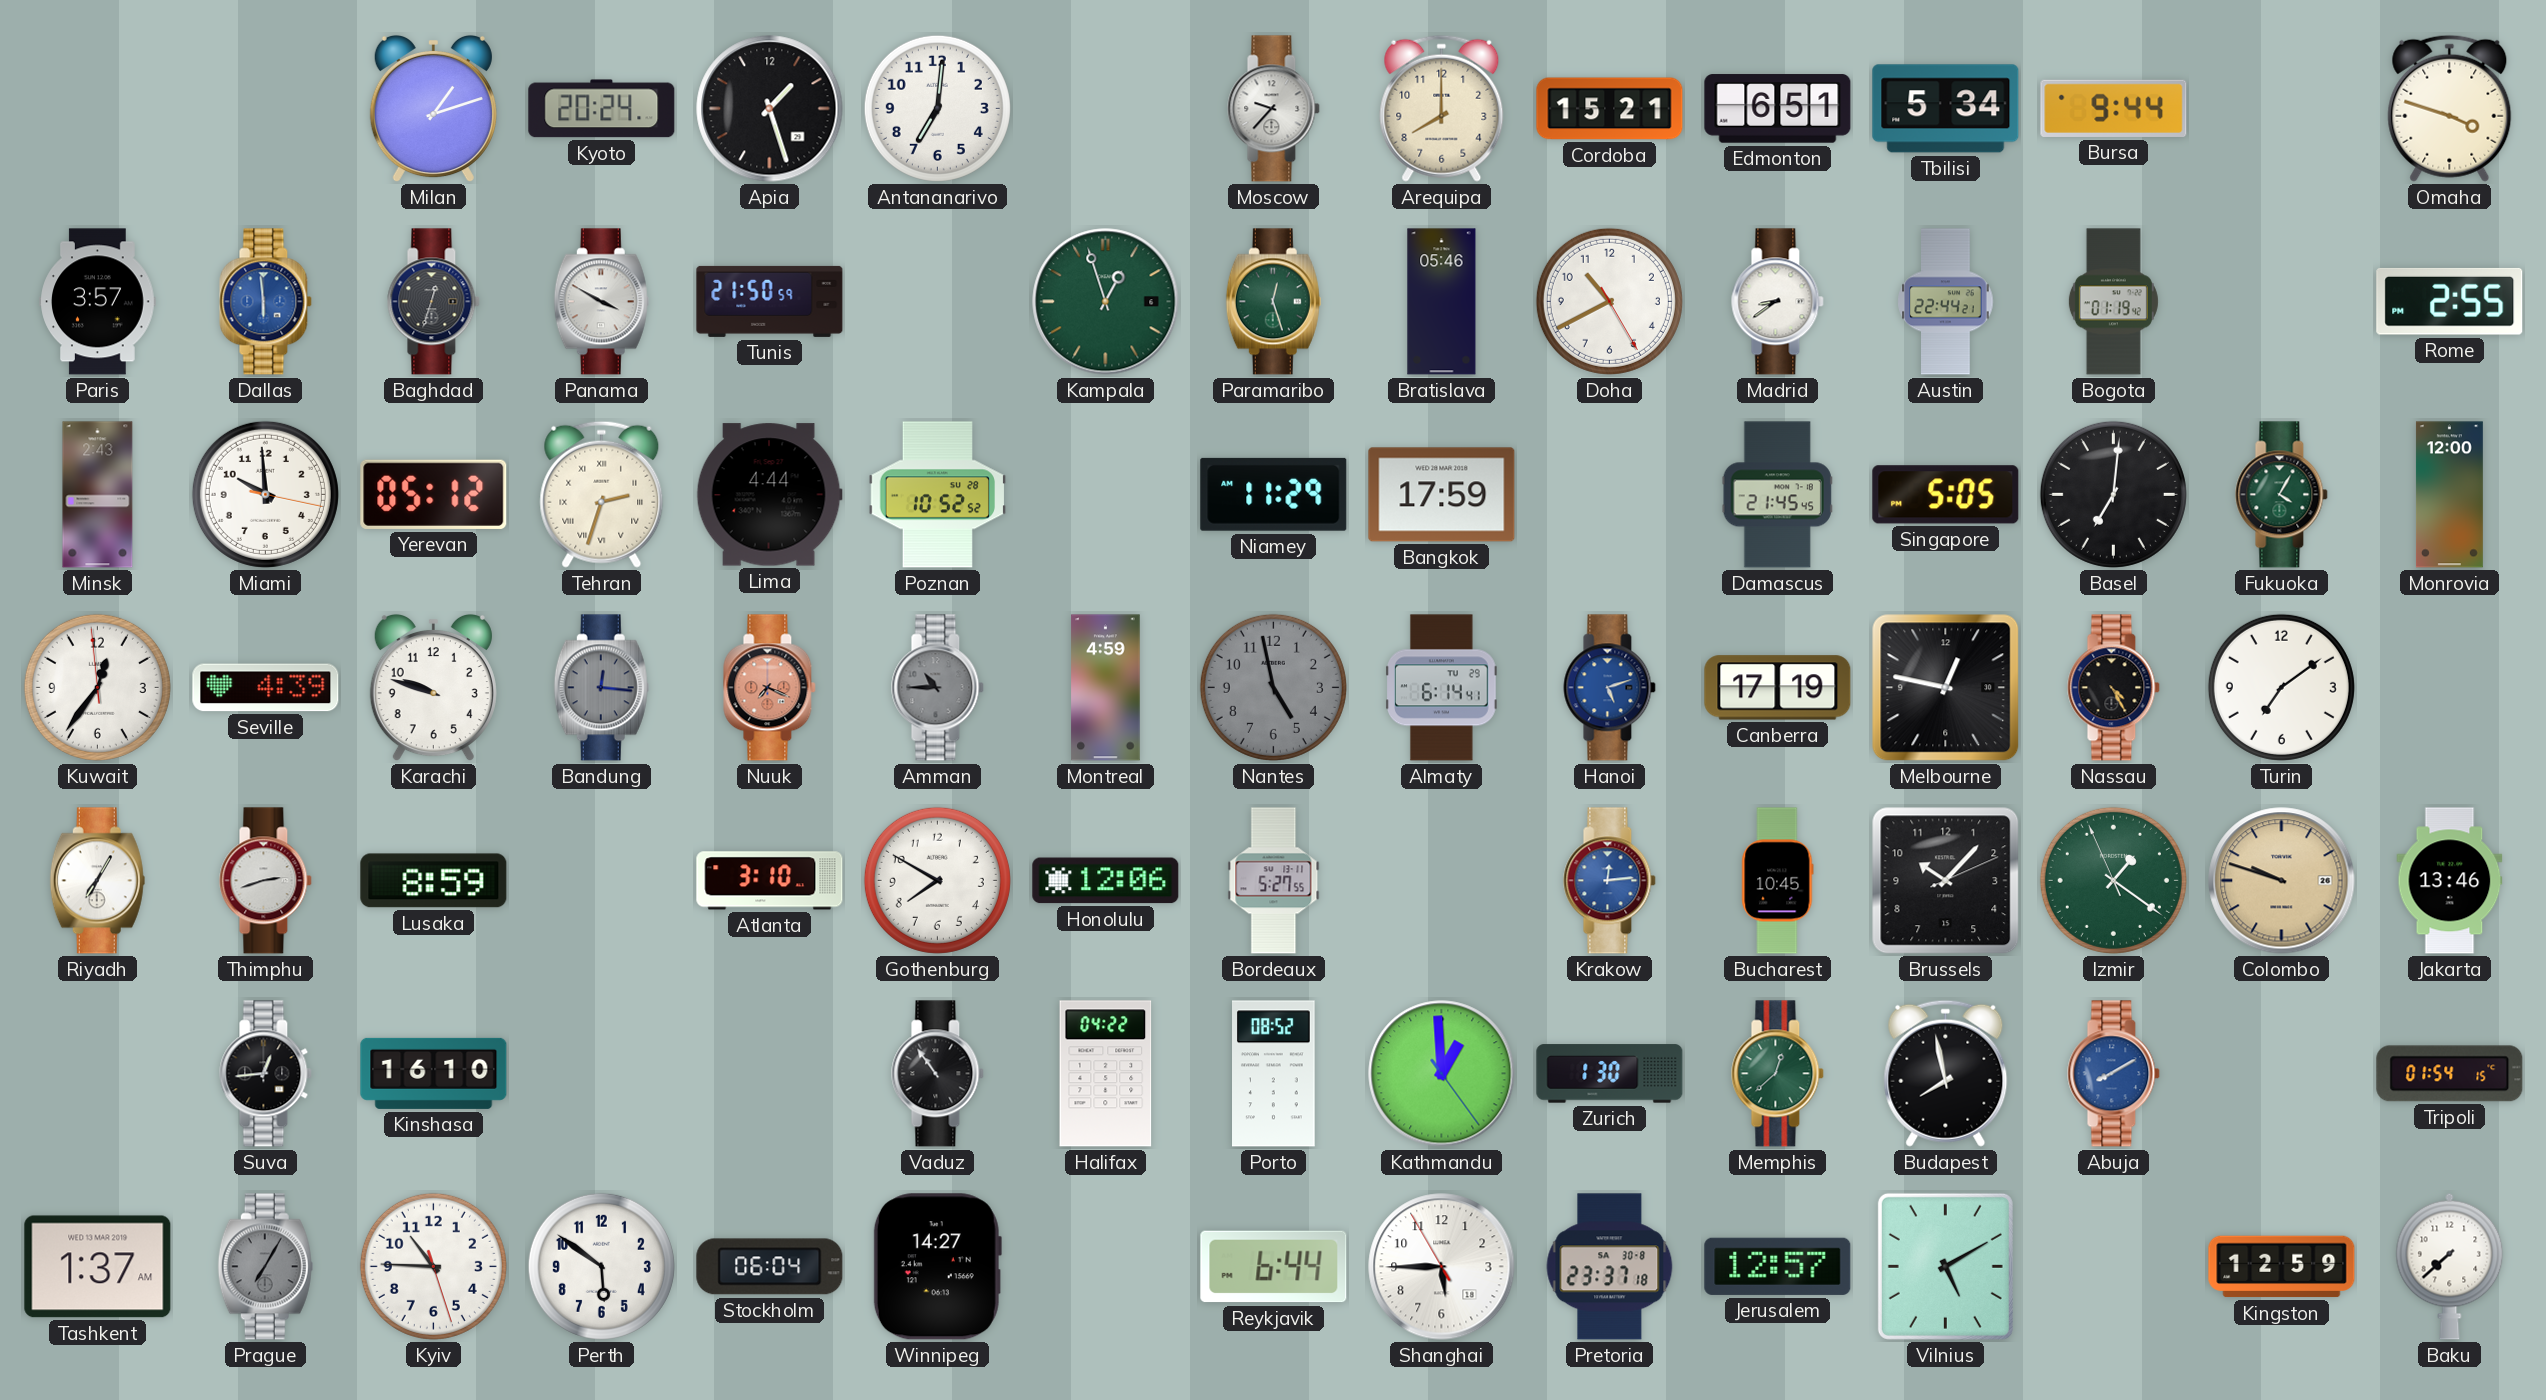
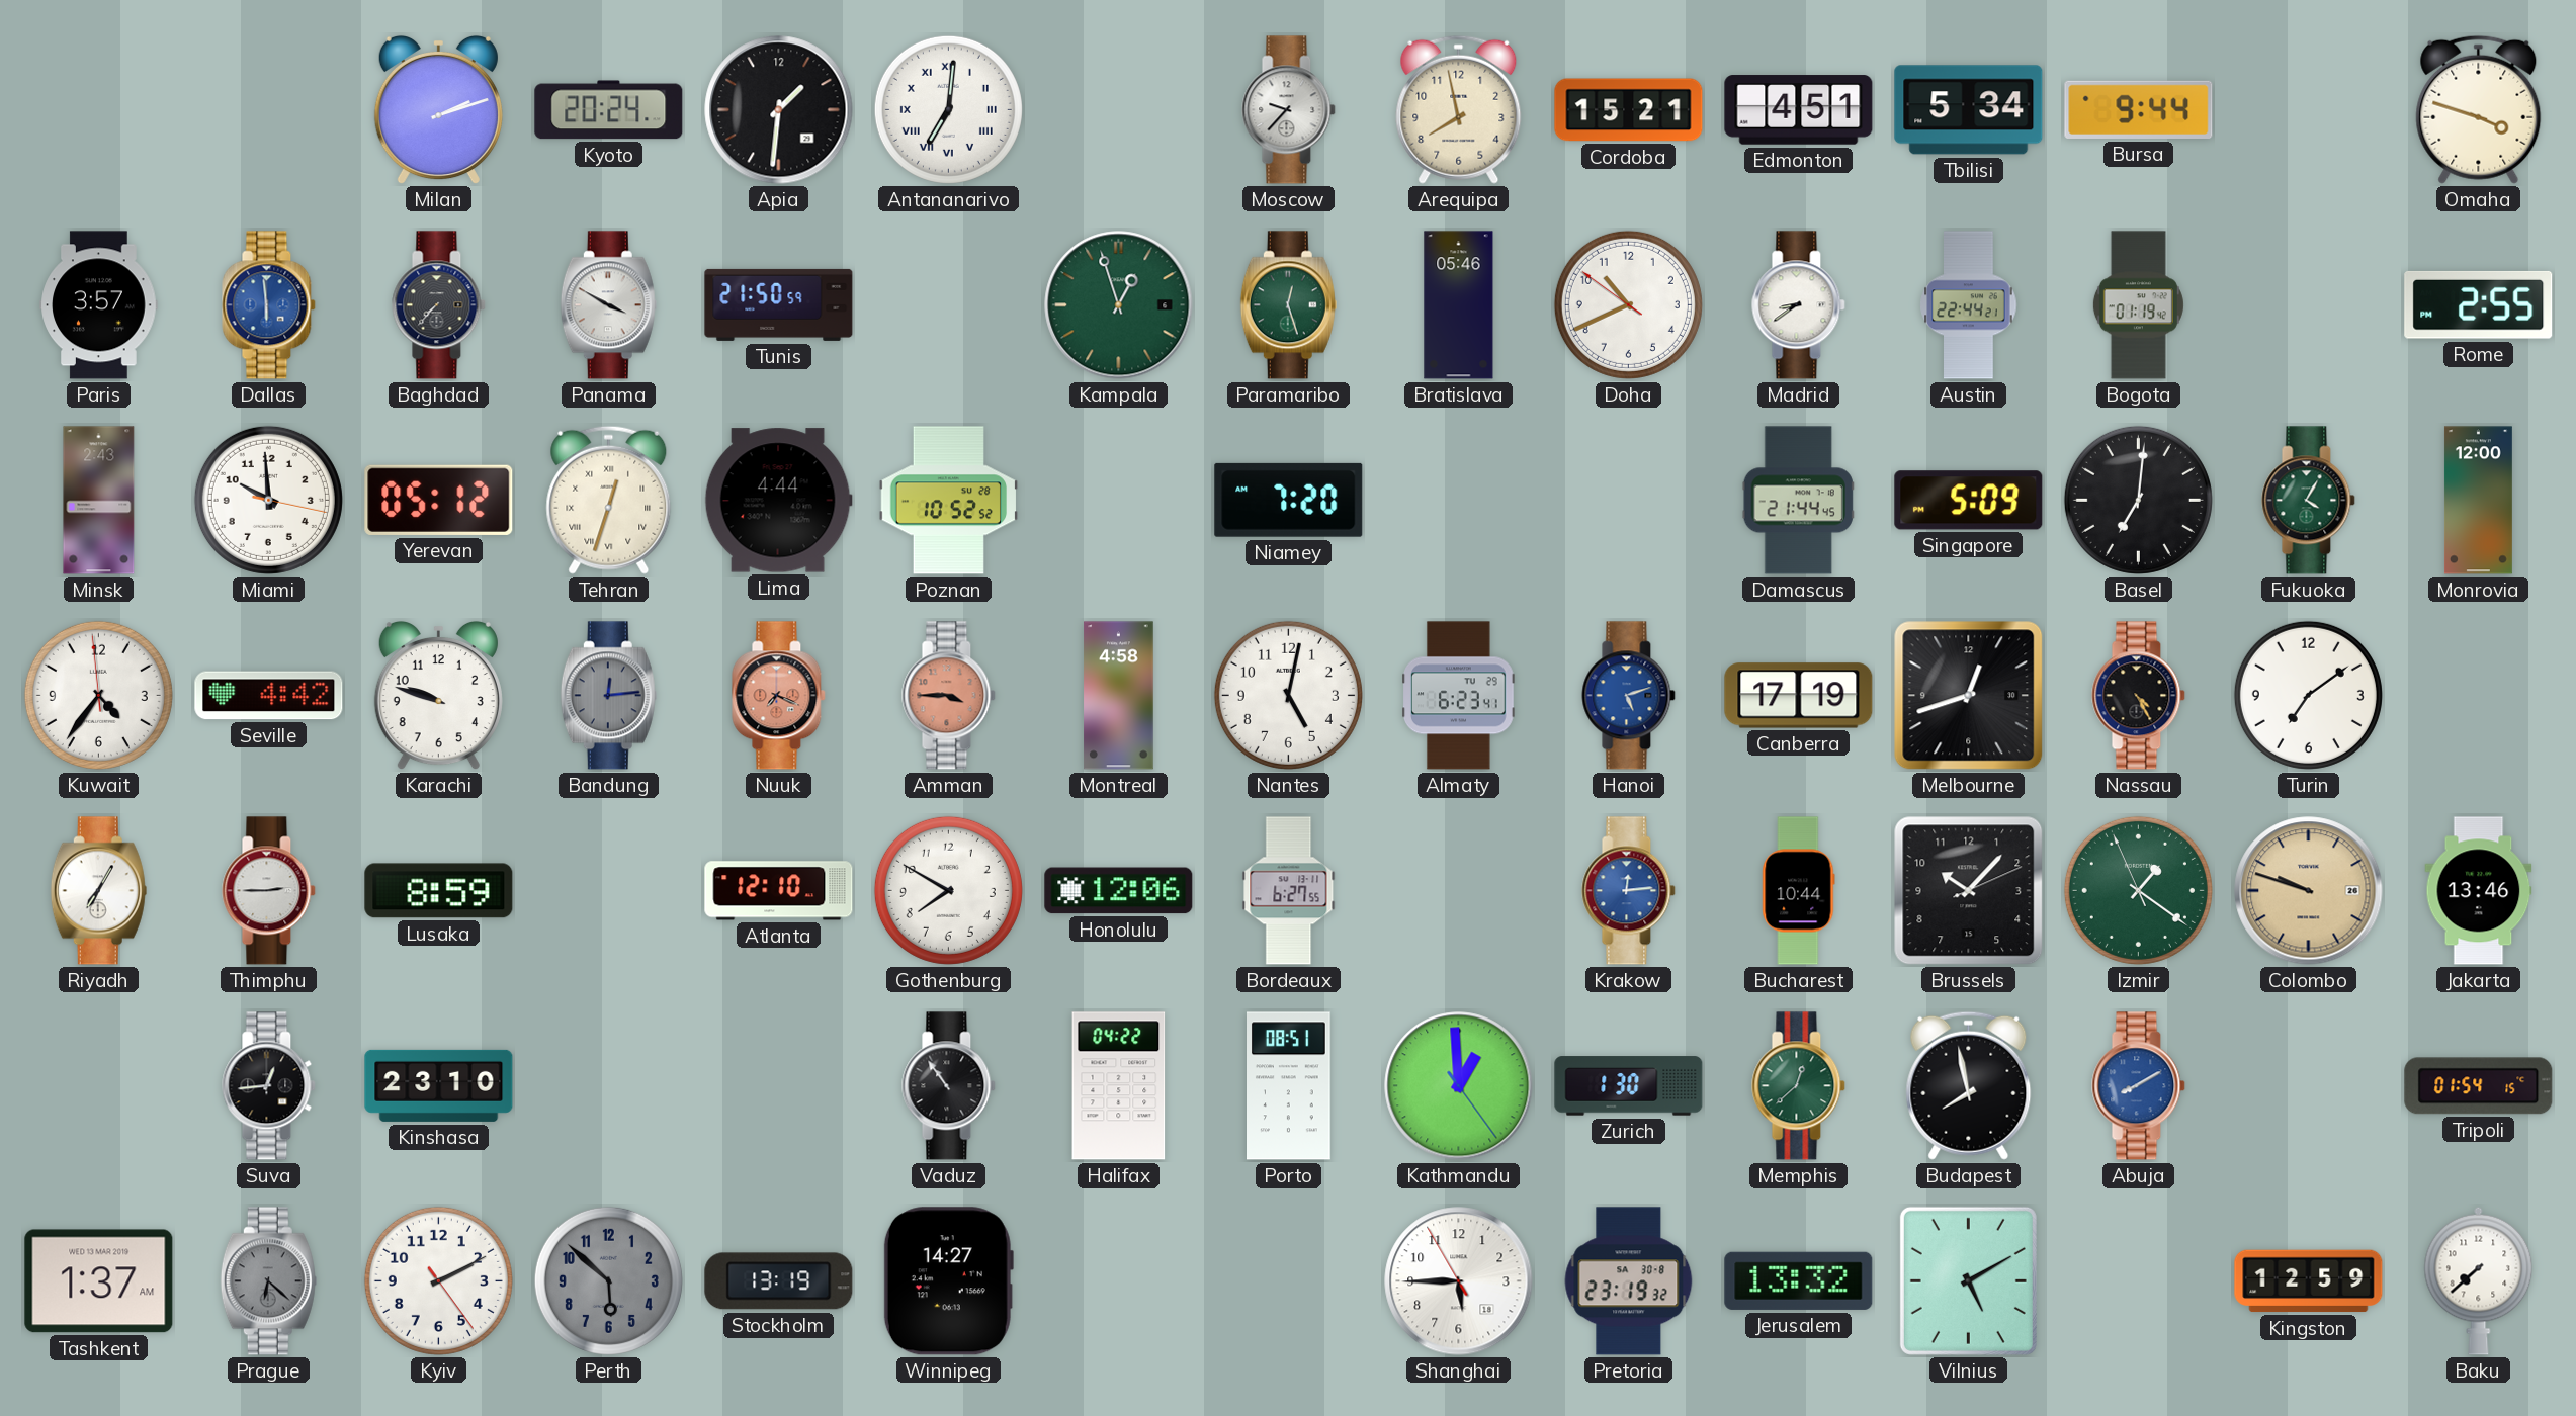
Milan: 1:12 -> 2:12
Apia: 1:27 -> 1:31
Antananarivo numerals: Arabic -> Roman
Arequipa: 8:00 -> 7:58
Edmonton: 6:51 -> 4:51
Baghdad: 12:33 -> 7:37
Doha: 10:40:25 -> 10:40:51
Tehran: 2:33 -> 12:33
Niamey: 11:29 -> 7:20
Bangkok: 17:59 -> none
Damascus: 21:45 -> 21:44
Singapore: 5:05 -> 5:09
Kuwait: 12:35 -> 4:35
Seville: 4:39 -> 4:42
Bandung: 12:16 -> 12:14
Amman: 10:45 -> 3:45
Amman dial: grey -> salmon
Montreal: 4:59 -> 4:58
Nantes: 4:58 -> 5:02
Nantes dial: grey -> white
Almaty: 6:14 -> 6:23
Melbourne: 12:47 -> 12:42
Thimphu: 2:42 -> 2:45
Atlanta: 3:10 -> 12:10
Bordeaux: 5:27 -> 6:27
Bucharest: 10:45 -> 10:44
Kinshasa: 16:10 -> 23:10
Porto: 08:52 -> 08:51
Prague: 7:05 -> 6:22
Kyiv: 10:45 -> 2:10
Perth: 5:51 -> 5:52
Perth dial: white -> grey
Stockholm: 06:04 -> 13:19
Reykjavik: 6:44 -> none
Pretoria: 23:37 -> 23:19
Jerusalem: 12:57 -> 13:32
